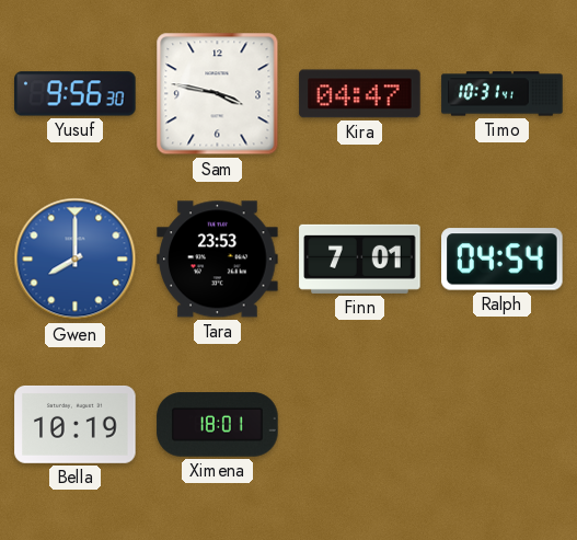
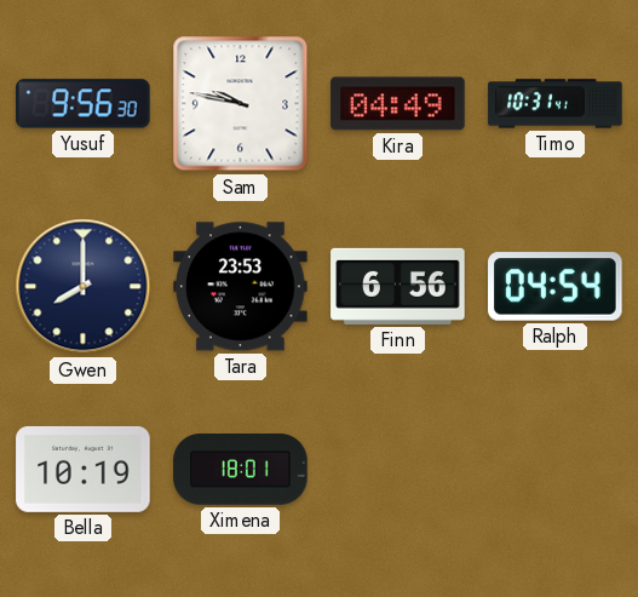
Sam: 3:47 -> 9:47
Kira: 04:47 -> 04:49
Gwen dial: blue -> navy
Finn: 7:01 -> 6:56
